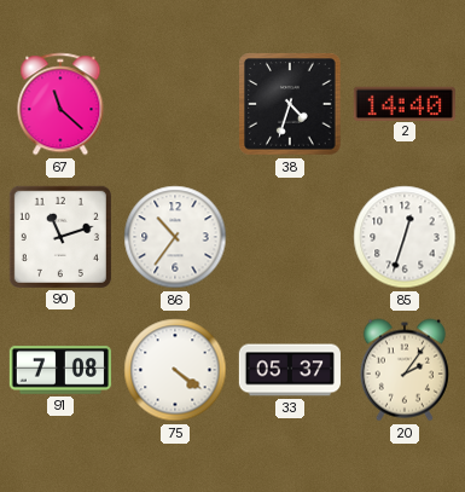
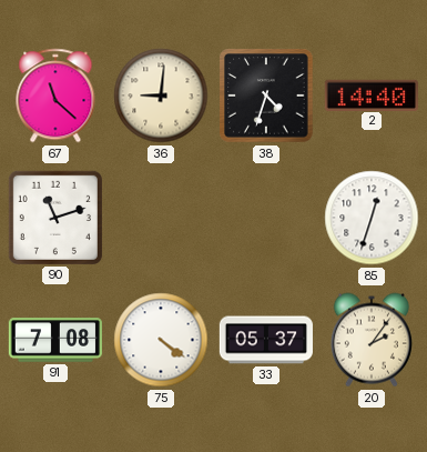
36: none -> 9:01
86: 10:36 -> none
